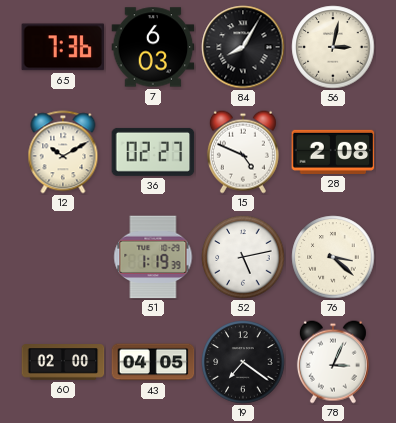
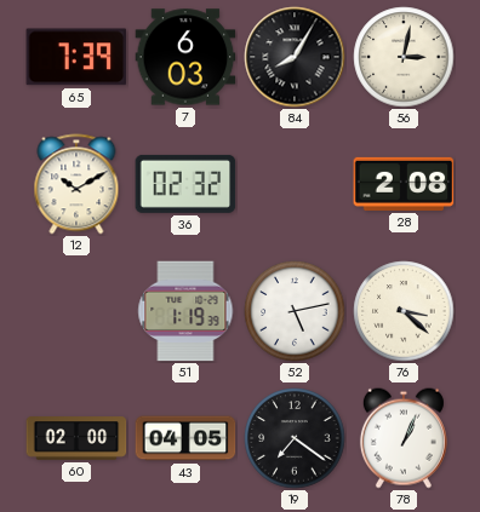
65: 7:36 -> 7:39
36: 02:27 -> 02:32
15: 4:49 -> none
78: 3:04 -> 1:04
